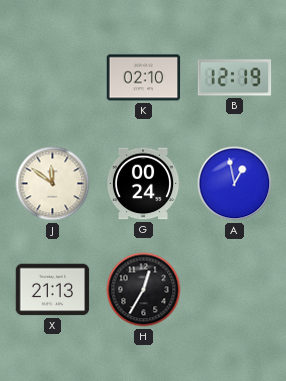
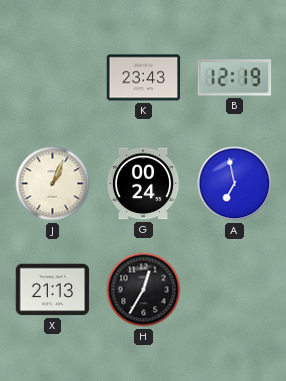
K: 02:10 -> 23:43
J: 11:51 -> 1:04
A: 12:58 -> 6:58
